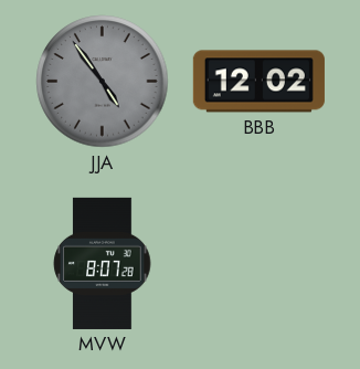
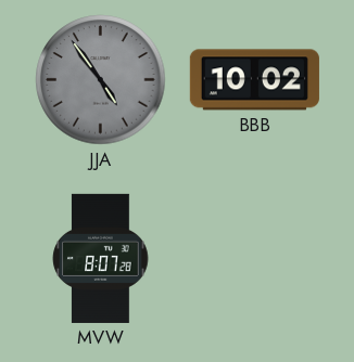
BBB: 12:02 -> 10:02
